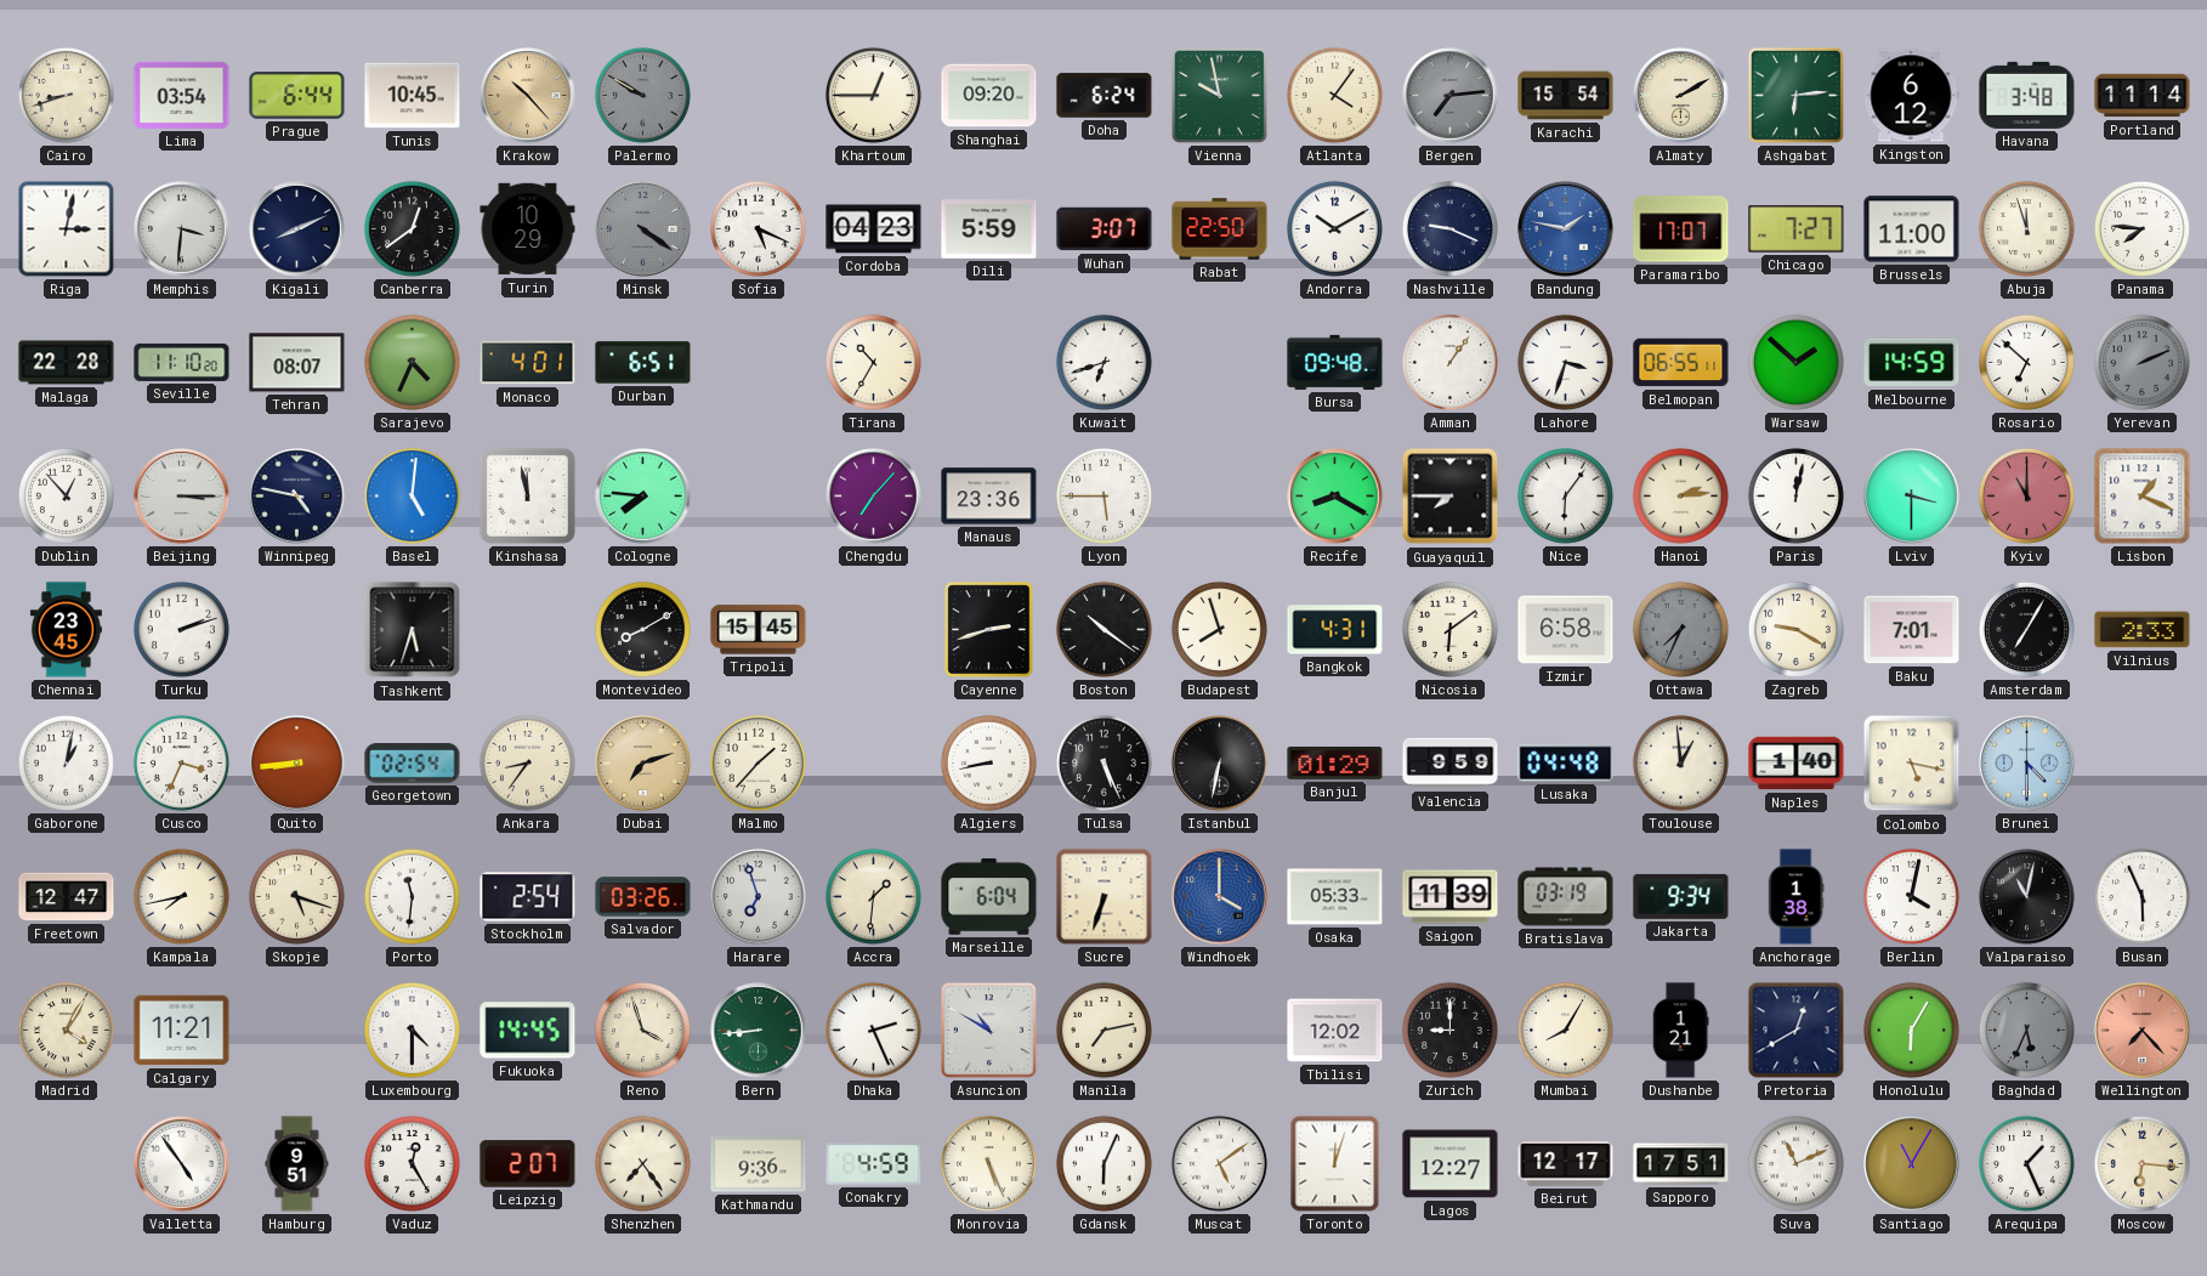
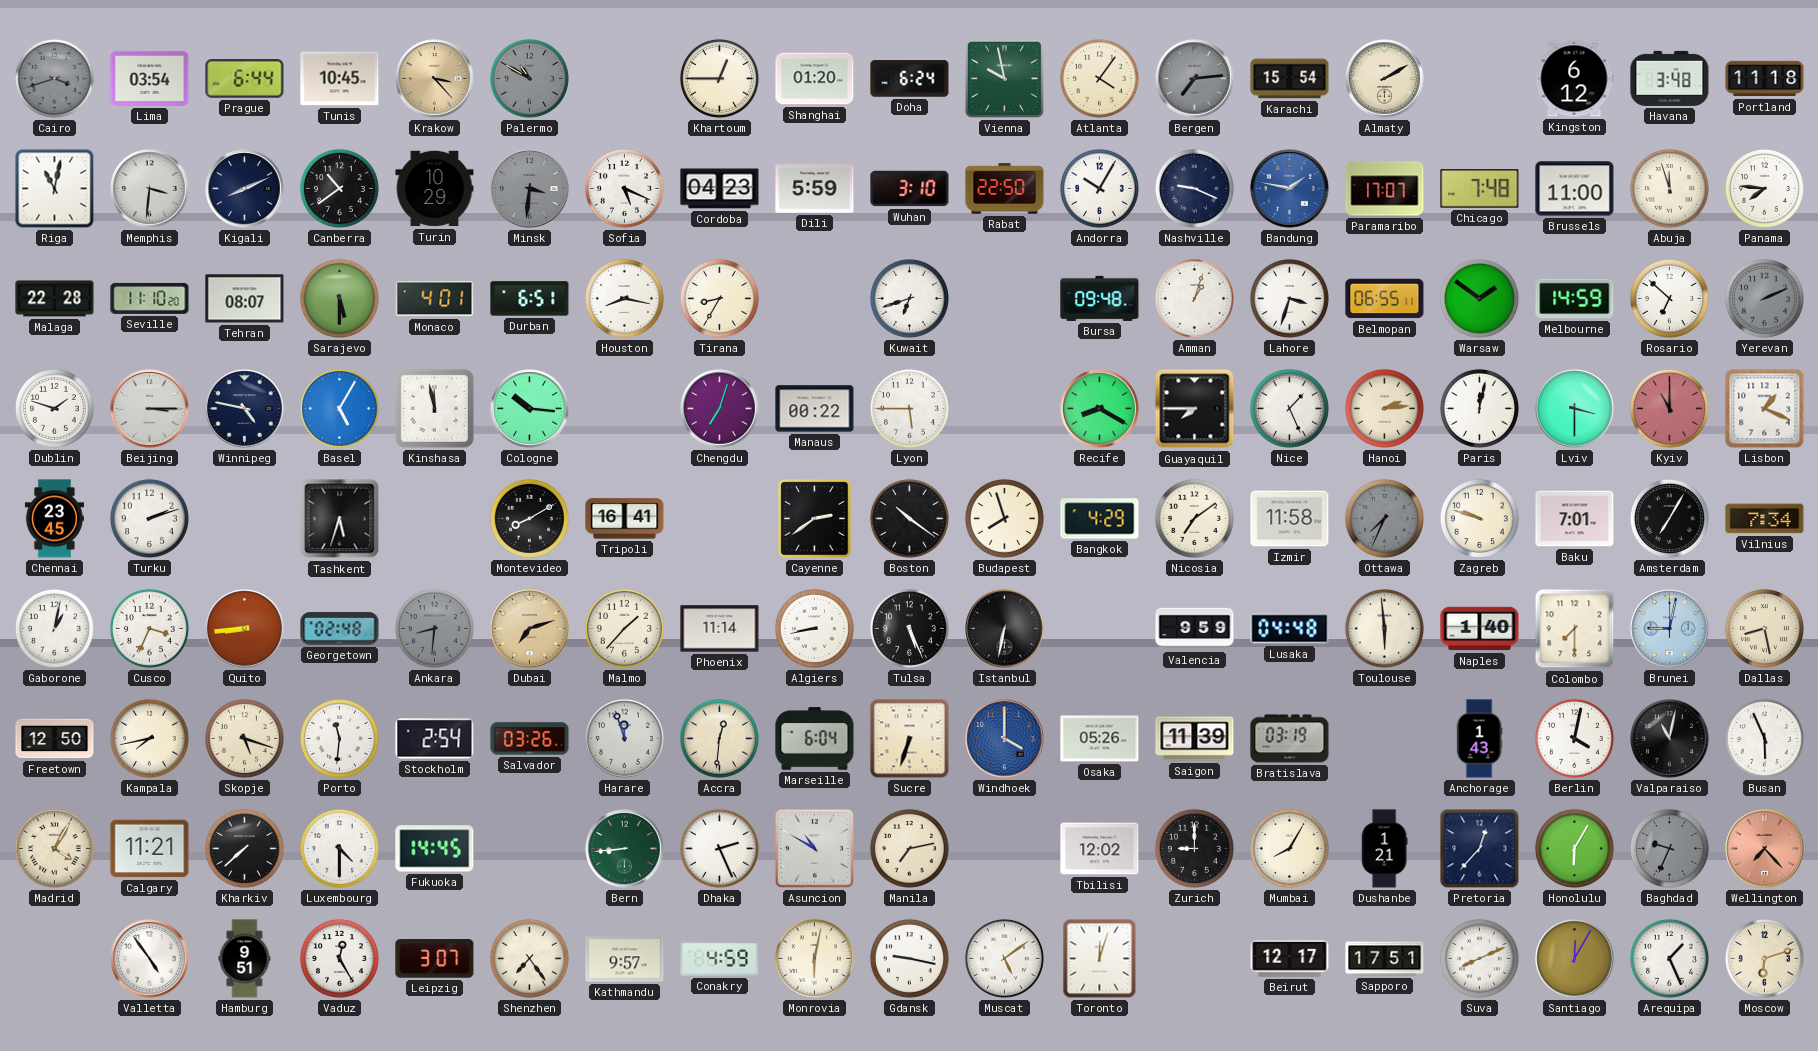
Cairo: 8:42 -> 3:42
Cairo dial: cream -> grey
Krakow: 10:23 -> 3:23
Palermo: 9:50 -> 10:50
Shanghai: 09:20 -> 01:20
Ashgabat: 6:14 -> none
Portland: 11:14 -> 11:18
Riga: 3:02 -> 11:02
Canberra: 12:39 -> 10:39
Minsk: 4:21 -> 3:31
Wuhan: 3:07 -> 3:10
Andorra: 10:10 -> 10:05
Chicago: 7:27 -> 7:48
Sarajevo: 4:34 -> 5:30
Houston: none -> 8:17
Tirana: 10:35 -> 8:35
Amman: 1:06 -> 1:03
Warsaw: 1:52 -> 1:51
Dublin: 12:53 -> 1:48
Basel: 5:01 -> 5:05
Cologne: 7:46 -> 10:16
Chengdu: 7:07 -> 7:03
Manaus: 23:36 -> 00:22
Nice: 6:06 -> 1:26
Tripoli: 15:45 -> 16:41
Cayenne: 2:42 -> 2:39
Bangkok: 4:31 -> 4:29
Nicosia: 6:09 -> 7:09
Izmir: 6:58 -> 11:58
Zagreb: 9:20 -> 9:48
Vilnius: 2:33 -> 7:34
Georgetown: 02:54 -> 02:48
Ankara: 8:36 -> 8:31
Ankara dial: cream -> grey
Phoenix: none -> 11:14
Banjul: 01:29 -> none
Toulouse: 12:59 -> 5:59
Colombo: 5:17 -> 7:30
Brunei: 4:30 -> 9:02
Dallas: none -> 8:28
Freetown: 12:47 -> 12:50
Harare: 6:57 -> 11:57
Accra: 1:31 -> 12:31
Osaka: 05:33 -> 05:26
Jakarta: 9:34 -> none
Anchorage: 1:38 -> 1:43
Kharkiv: none -> 7:38
Reno: 3:57 -> none
Pretoria: 12:40 -> 12:37
Baghdad: 5:34 -> 9:34
Leipzig: 2:07 -> 3:07
Kathmandu: 9:36 -> 9:57
Monrovia: 5:26 -> 6:02
Gdansk: 6:04 -> 9:17
Lagos: 12:27 -> none
Suva: 11:11 -> 8:11
Santiago: 11:05 -> 12:05
Moscow: 6:16 -> 6:12
